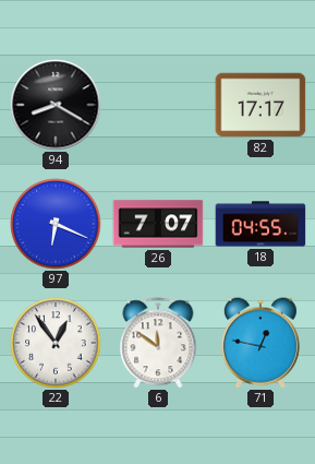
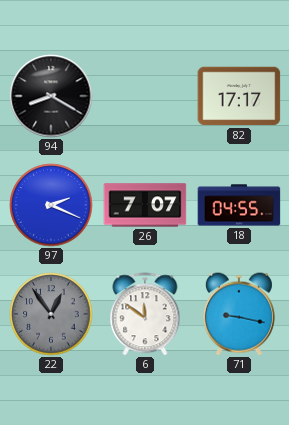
97: 6:19 -> 2:19
22 dial: white -> grey
71: 12:47 -> 9:17
